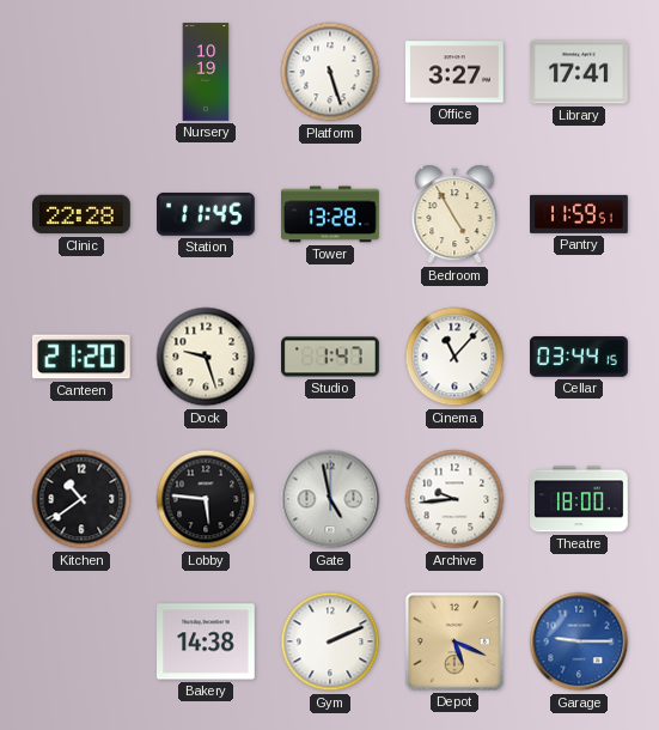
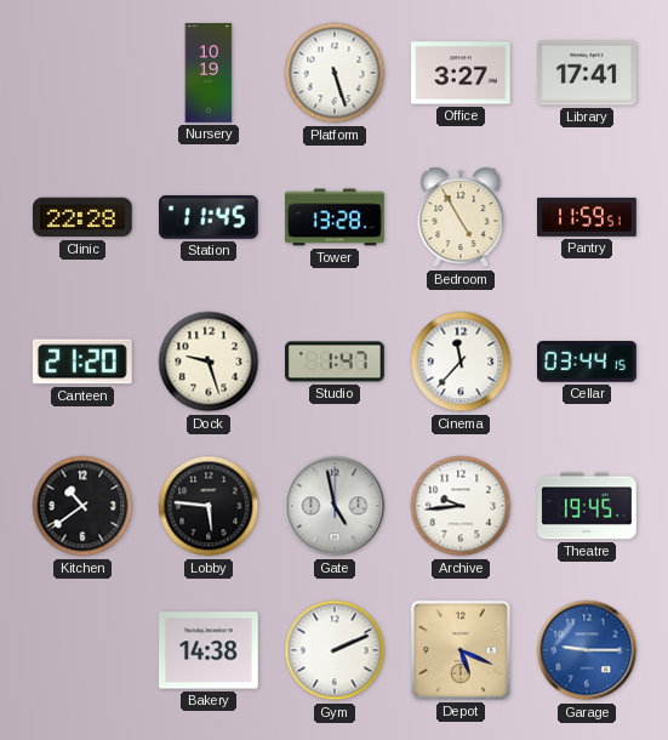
Cinema: 11:07 -> 11:37
Theatre: 18:00 -> 19:45
